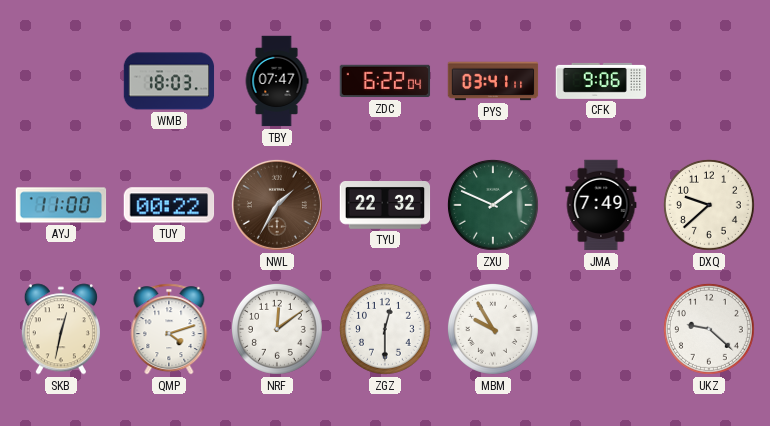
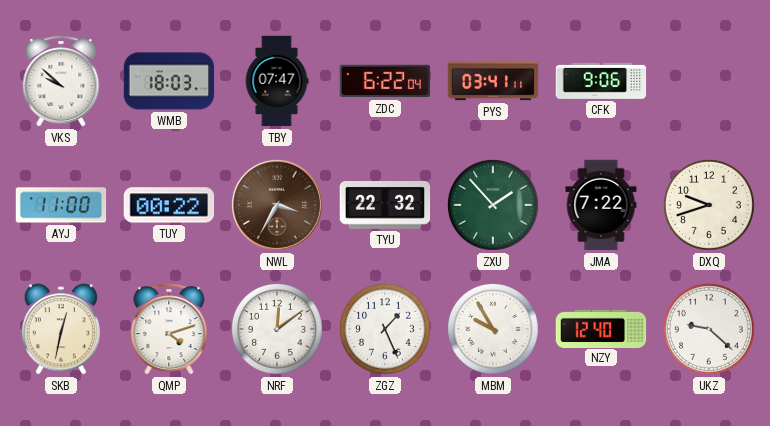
VKS: none -> 9:52
NWL: 1:35 -> 3:35
ZXU: 1:49 -> 1:53
JMA: 7:49 -> 7:22
DXQ: 9:38 -> 9:42
ZGZ: 12:30 -> 1:26
NZY: none -> 12:40
